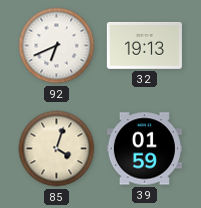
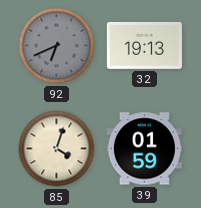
92 dial: white -> grey
